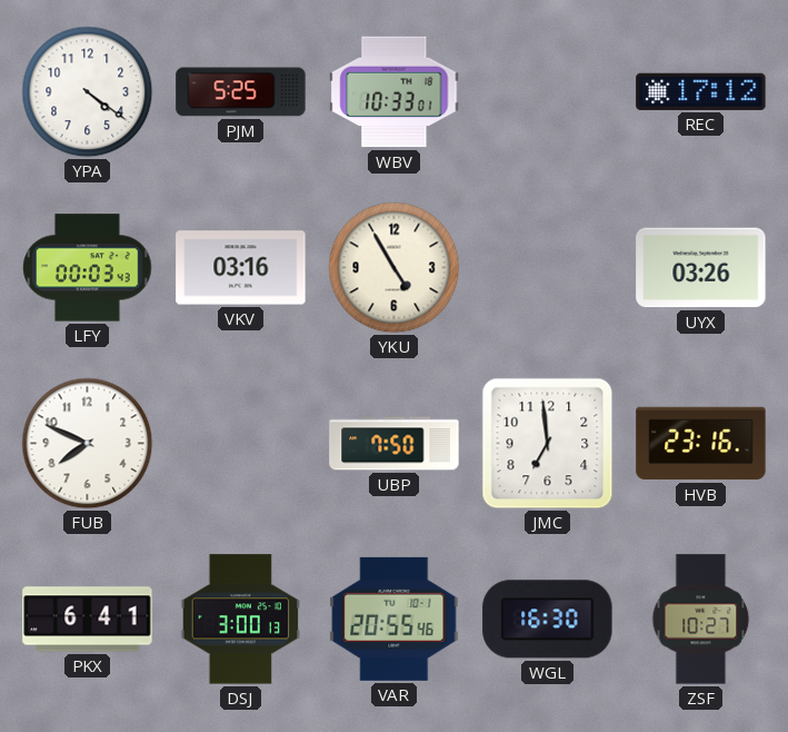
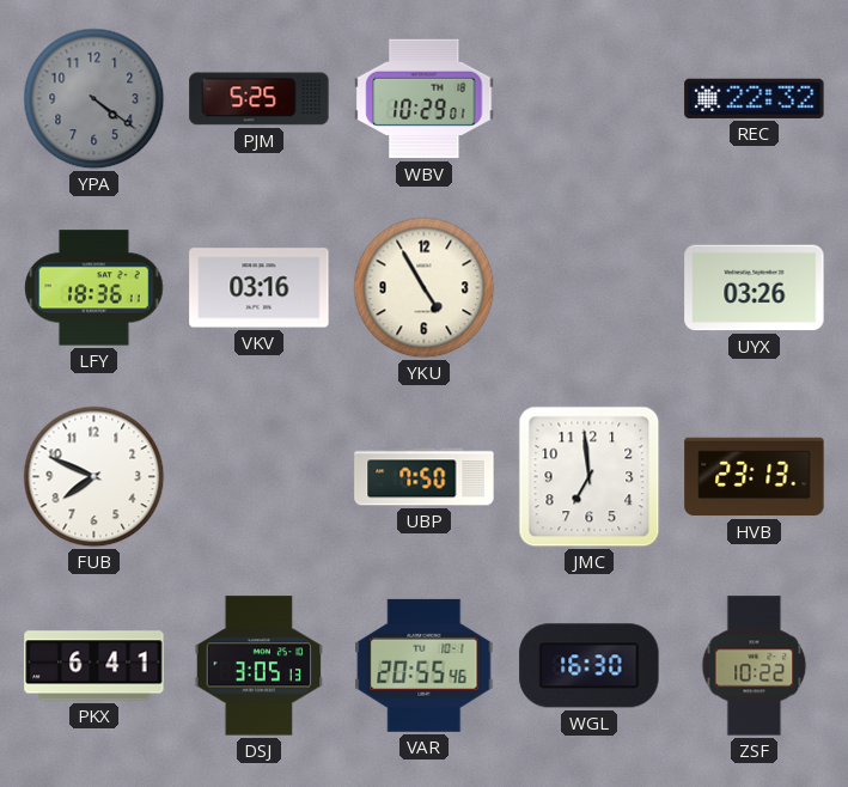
YPA dial: white -> grey
WBV: 10:33 -> 10:29
REC: 17:12 -> 22:32
LFY: 00:03 -> 18:36
HVB: 23:16 -> 23:13
DSJ: 3:00 -> 3:05
ZSF: 10:27 -> 10:22
